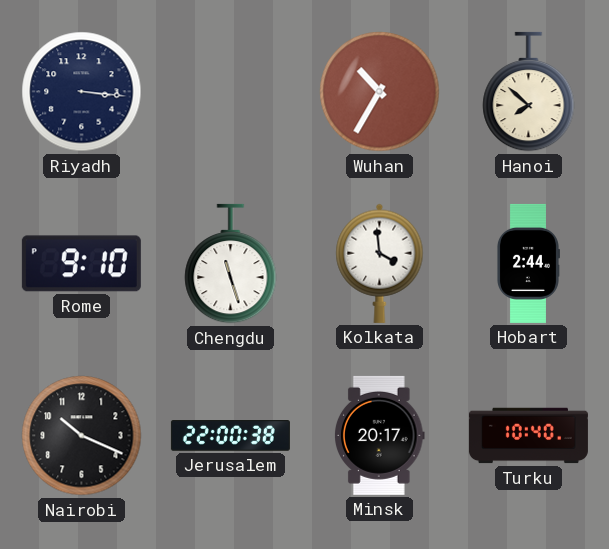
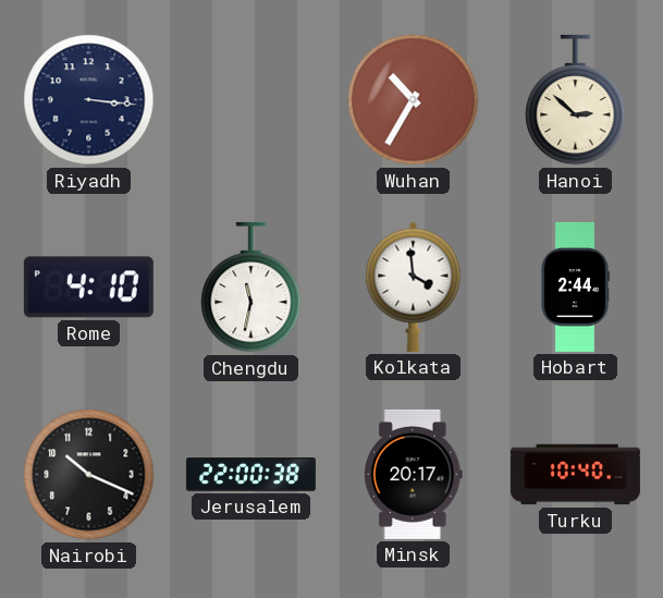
Hanoi: 7:52 -> 2:52
Rome: 9:10 -> 4:10
Chengdu: 11:27 -> 11:32
